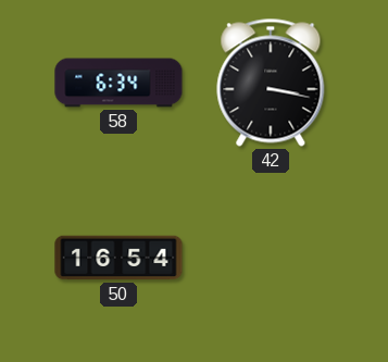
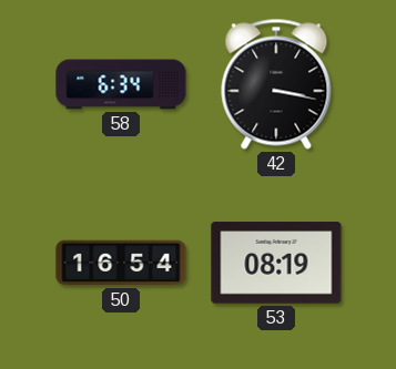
53: none -> 08:19
